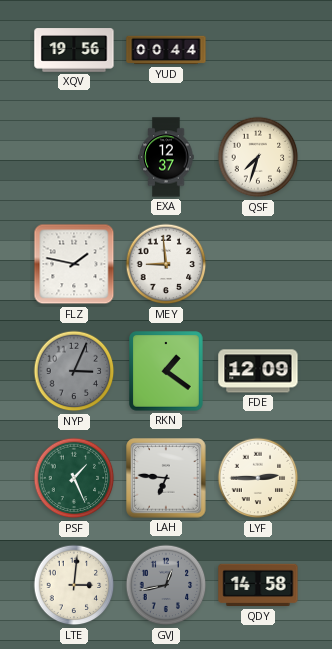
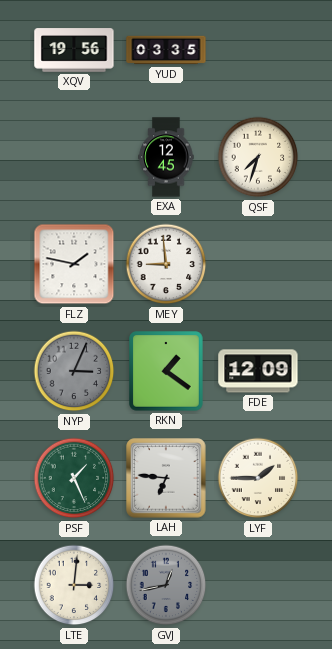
YUD: 00:44 -> 03:35
EXA: 12:37 -> 12:45
LYF: 2:45 -> 1:45
QDY: 14:58 -> none
